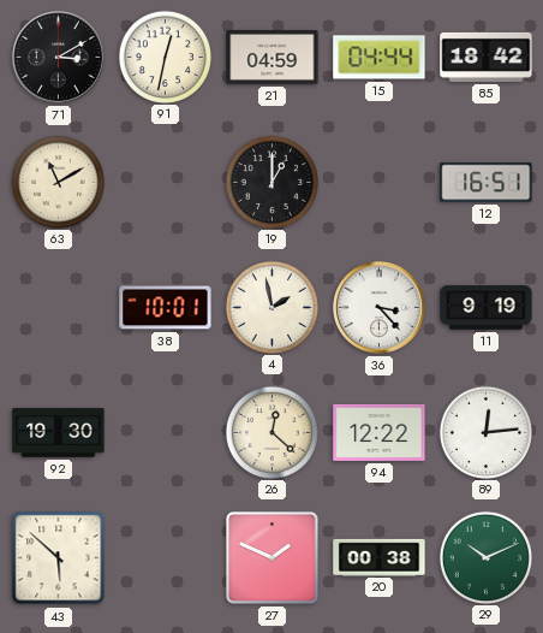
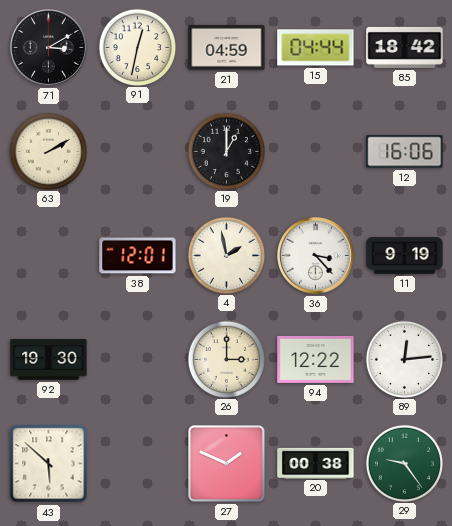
63: 11:10 -> 2:10
12: 16:51 -> 16:06
38: 10:01 -> 12:01
26: 12:22 -> 3:00
29: 10:11 -> 9:24
